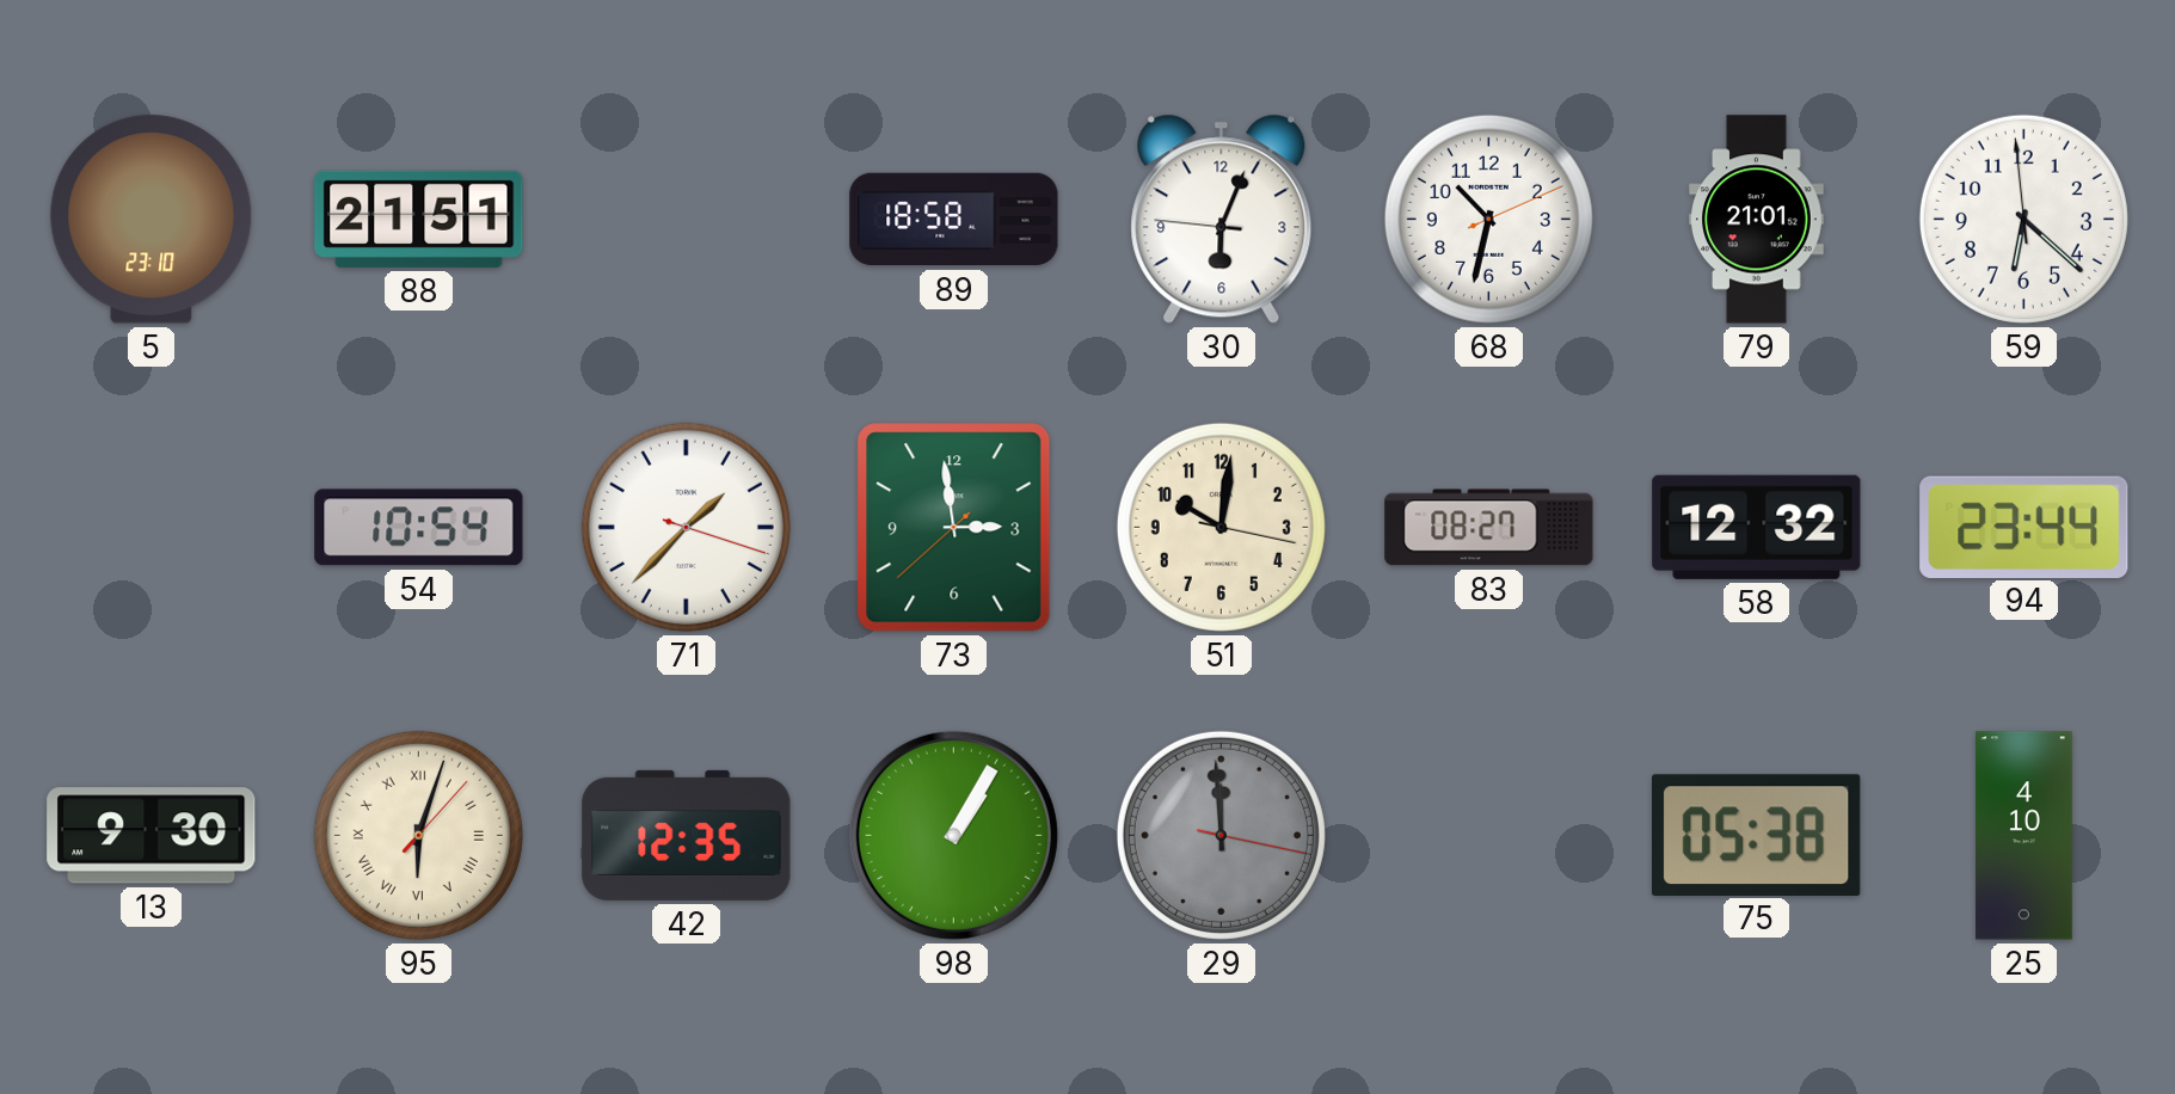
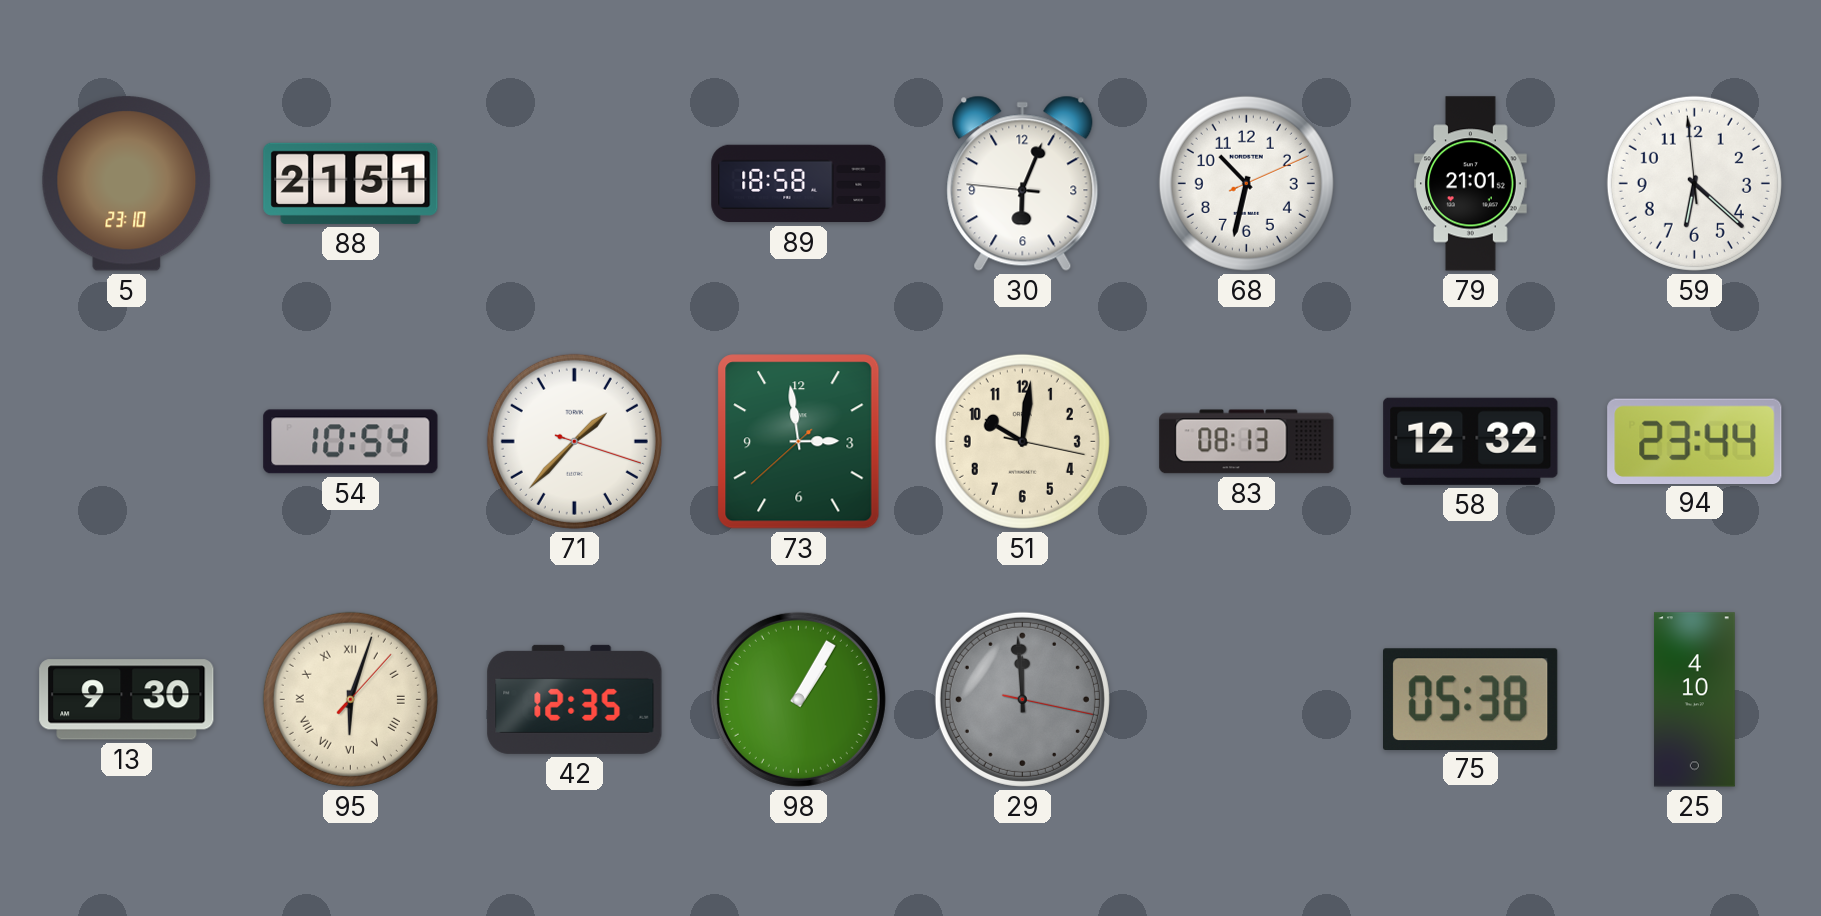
83: 08:27 -> 08:13
